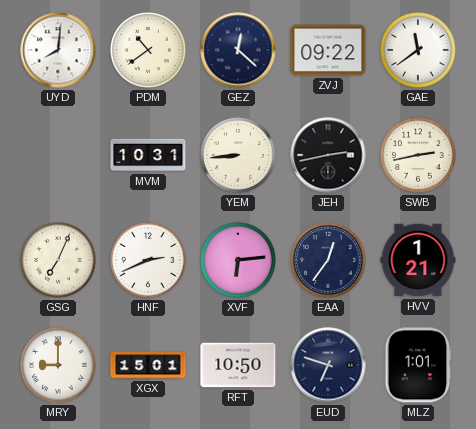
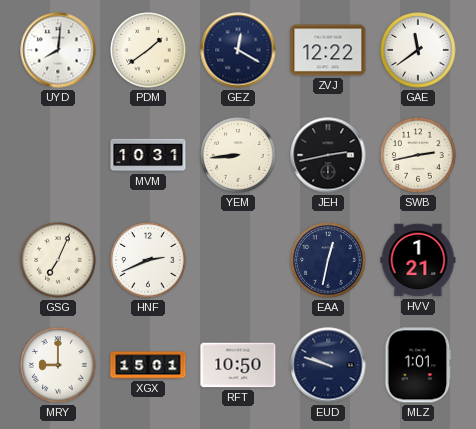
PDM: 10:39 -> 1:39
GEZ: 12:22 -> 12:20
ZVJ: 09:22 -> 12:22
XVF: 6:14 -> none
EAA: 12:36 -> 12:32
EUD: 6:48 -> 9:48
